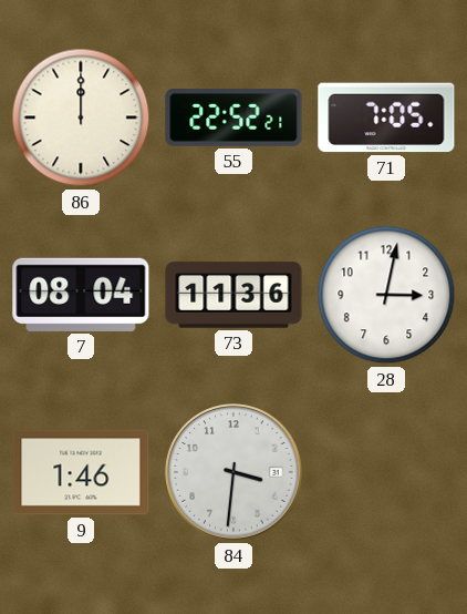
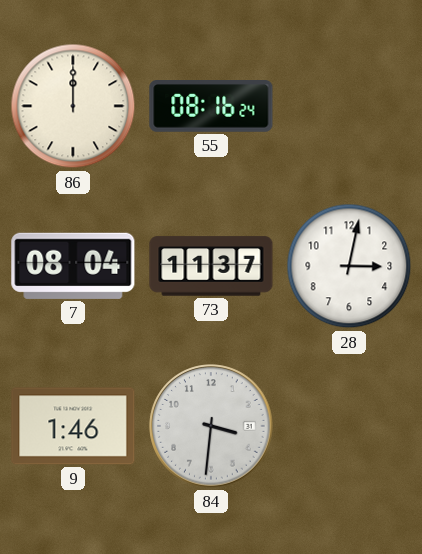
55: 22:52 -> 08:16
71: 7:05 -> none
73: 11:36 -> 11:37
